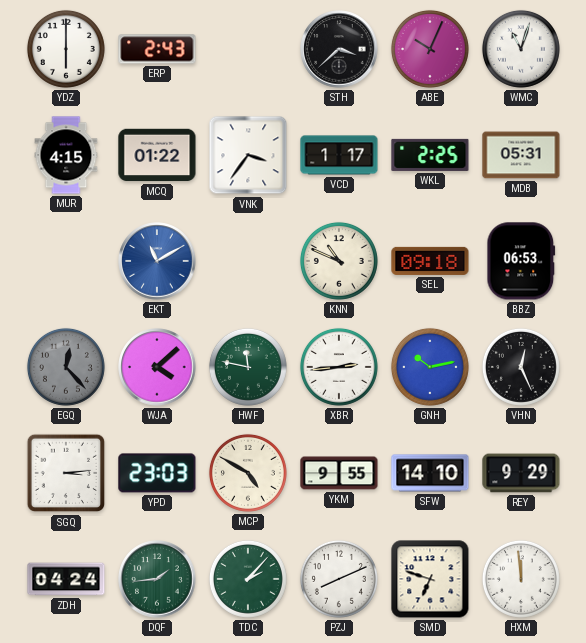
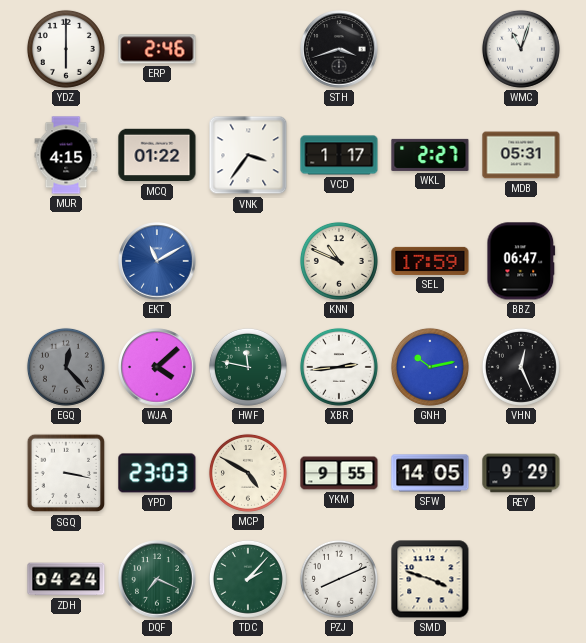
ERP: 2:43 -> 2:46
STH: 3:38 -> 3:42
ABE: 10:04 -> none
WKL: 2:25 -> 2:27
SEL: 09:18 -> 17:59
BBZ: 06:53 -> 06:47
SGQ: 3:14 -> 3:17
SFW: 14:10 -> 14:05
DQF: 1:44 -> 7:19
SMD: 6:48 -> 3:48
HXM: 11:59 -> none
